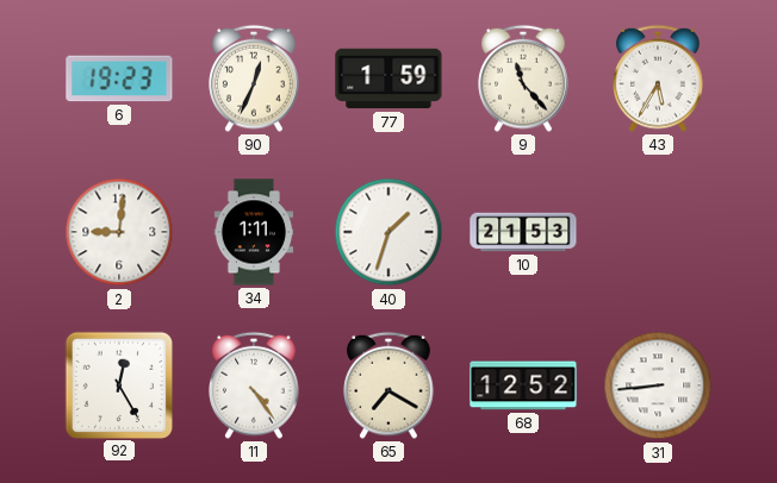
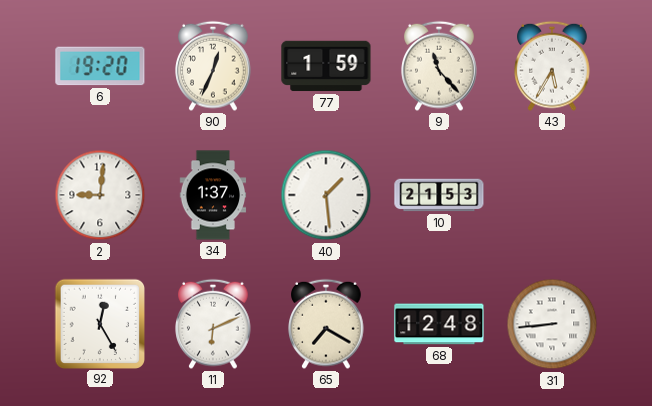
6: 19:23 -> 19:20
34: 1:11 -> 1:37
40: 1:33 -> 1:29
11: 4:24 -> 6:11
68: 12:52 -> 12:48
